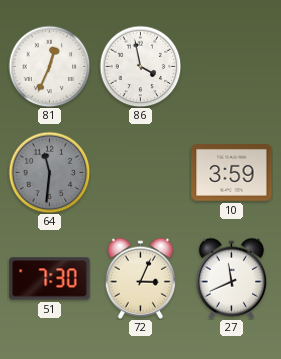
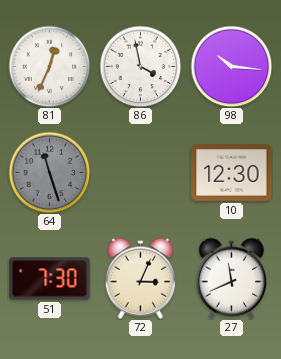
98: none -> 10:16
64: 11:31 -> 11:27
10: 3:59 -> 12:30
